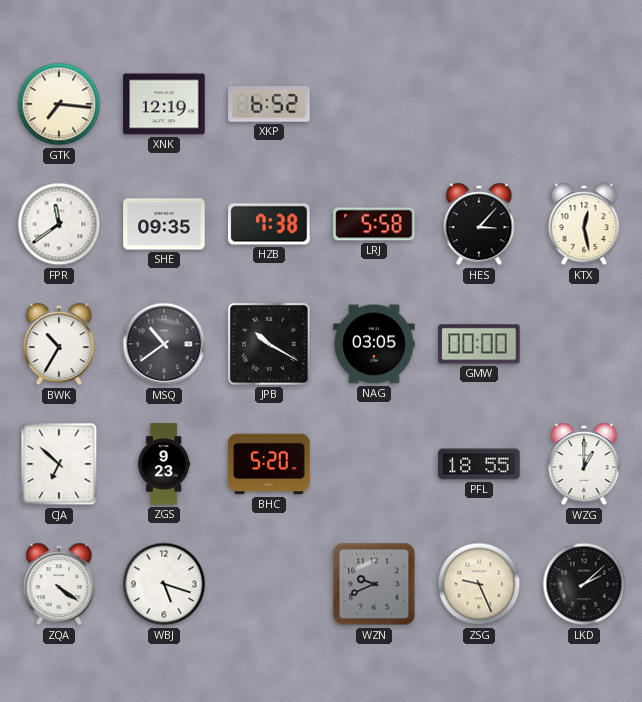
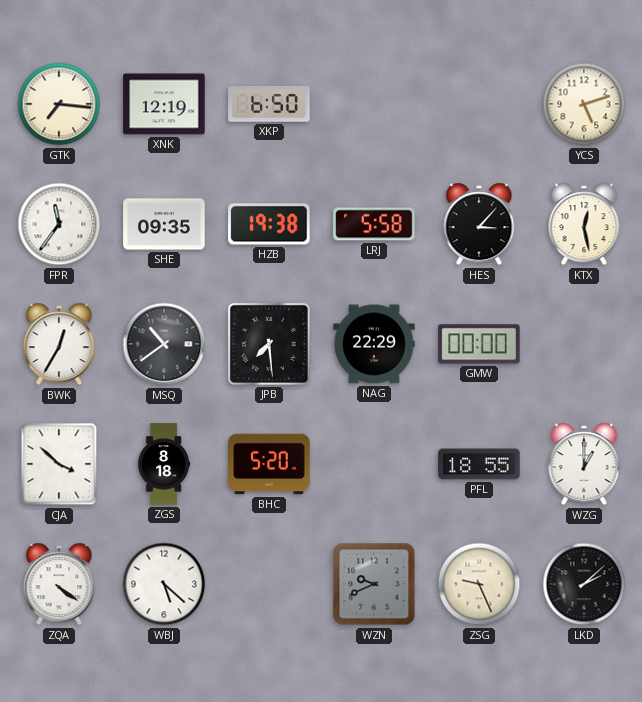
XKP: 6:52 -> 6:50
YCS: none -> 5:12
FPR: 11:39 -> 11:36
HZB: 7:38 -> 19:38
BWK: 10:35 -> 12:35
JPB: 10:20 -> 7:29
NAG: 03:05 -> 22:29
CJA: 6:52 -> 3:52
ZGS: 9:23 -> 8:18
WBJ: 5:18 -> 5:22
